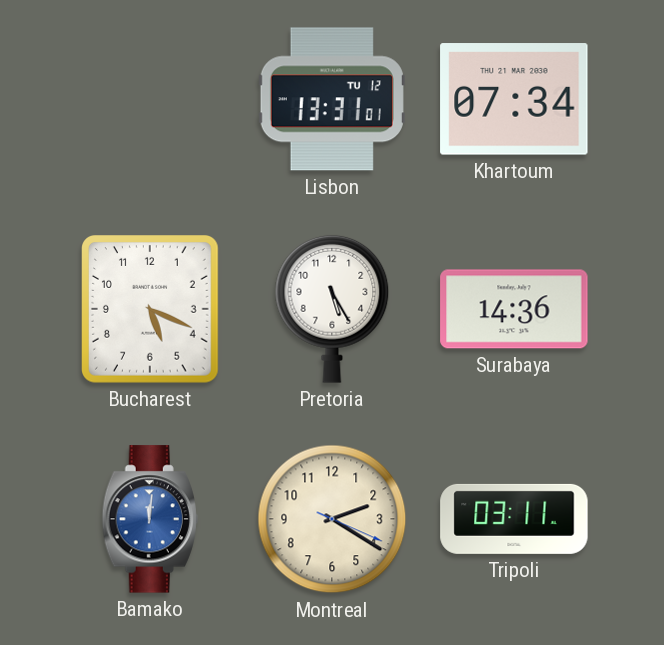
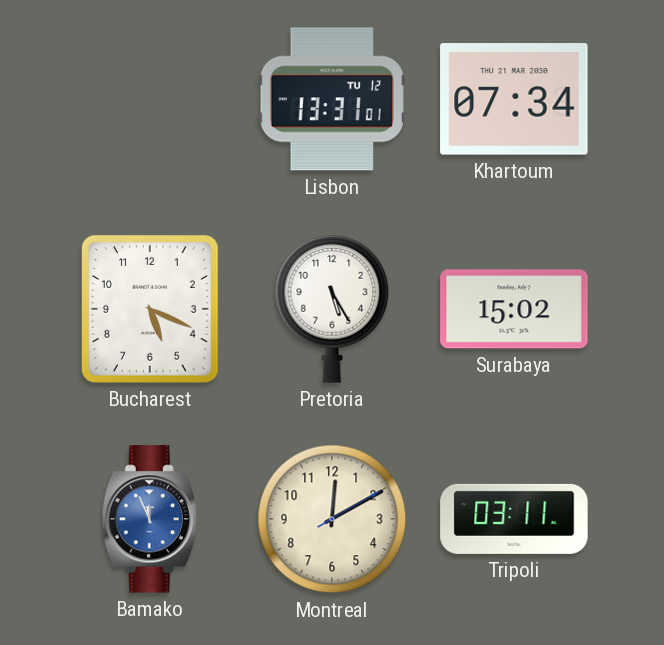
Surabaya: 14:36 -> 15:02
Bamako: 12:01 -> 11:56
Montreal: 2:20 -> 12:10
